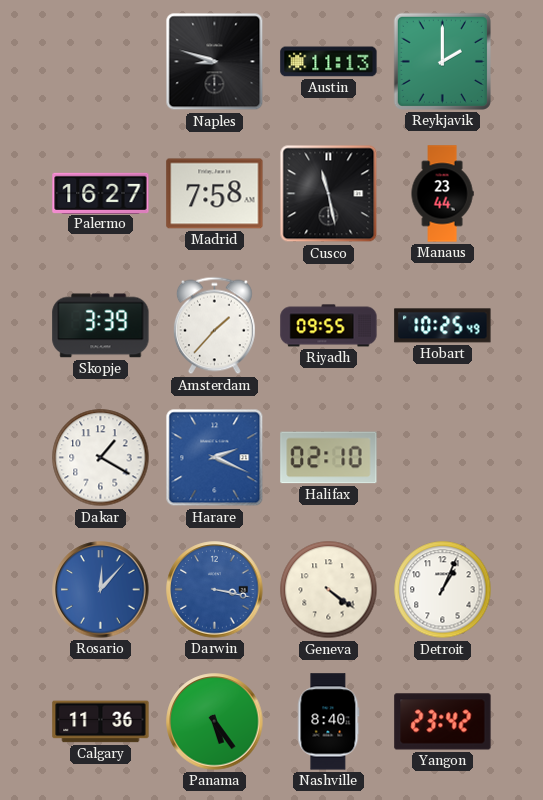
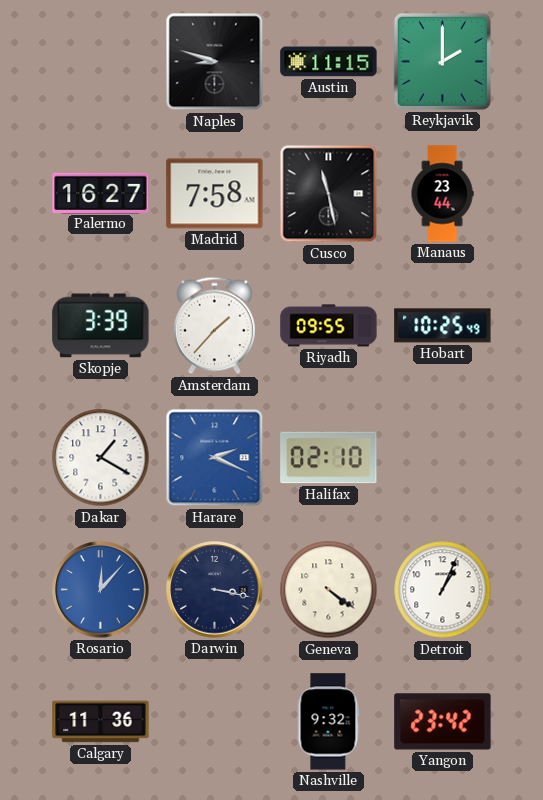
Austin: 11:13 -> 11:15
Darwin dial: blue -> navy
Panama: 5:24 -> none
Nashville: 8:40 -> 9:32
